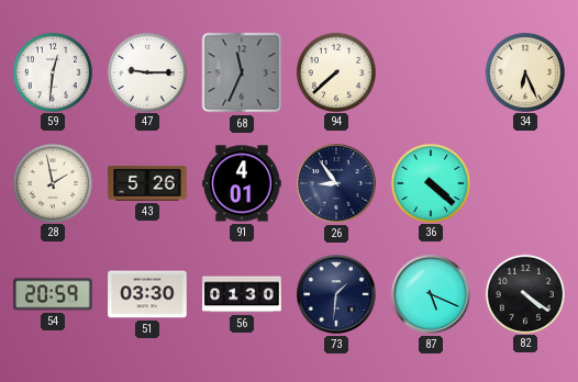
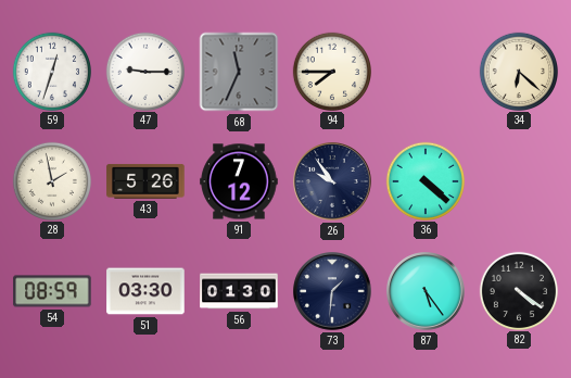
59: 12:31 -> 12:33
94: 7:38 -> 7:45
34: 6:26 -> 6:22
91: 4:01 -> 7:12
26: 8:54 -> 9:54
54: 20:59 -> 08:59
87: 5:19 -> 5:24
